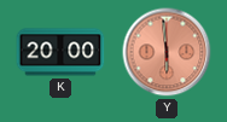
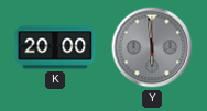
Y dial: salmon -> grey
